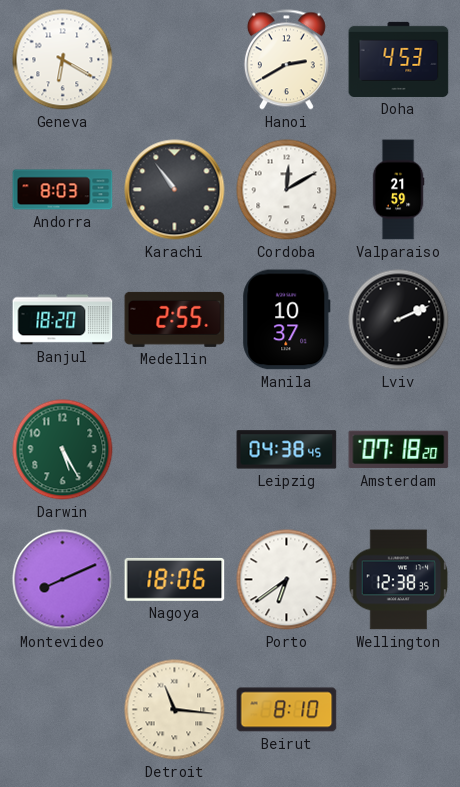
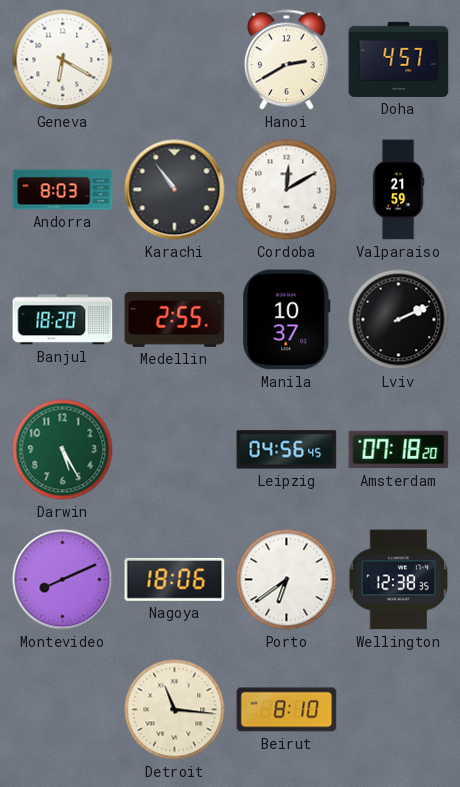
Doha: 4:53 -> 4:57
Leipzig: 04:38 -> 04:56
